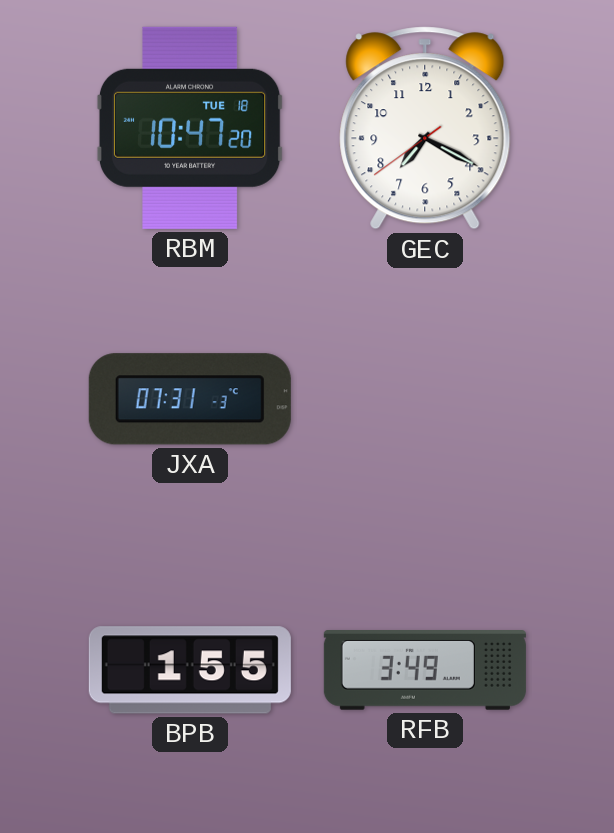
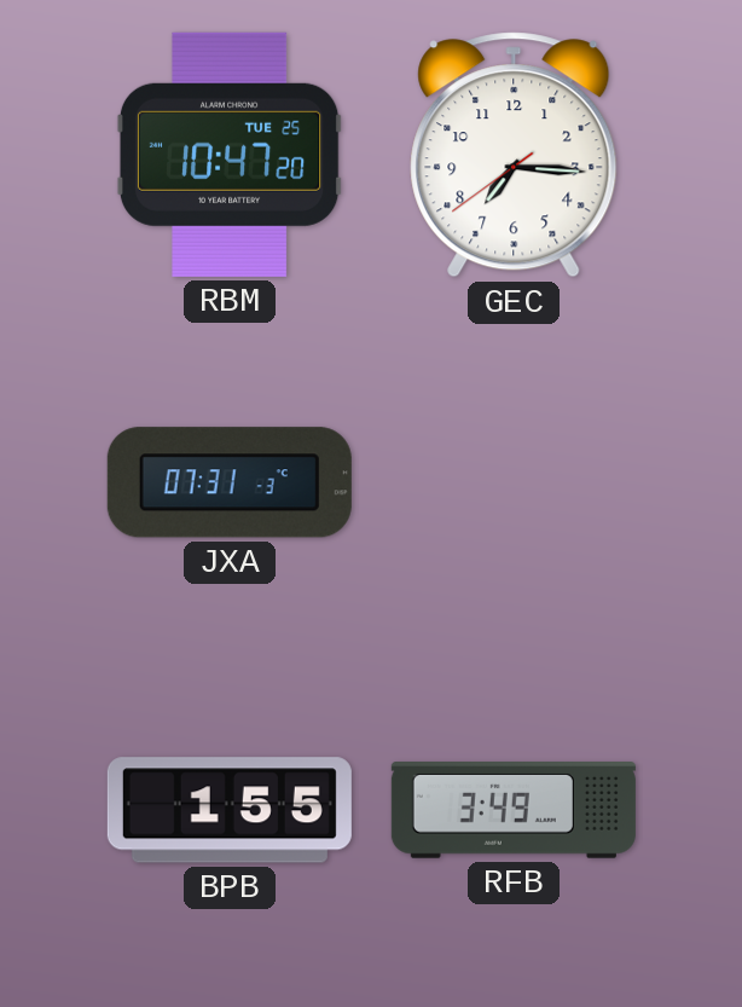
RBM date: TUE 18 -> TUE 25
GEC: 7:19 -> 7:15
